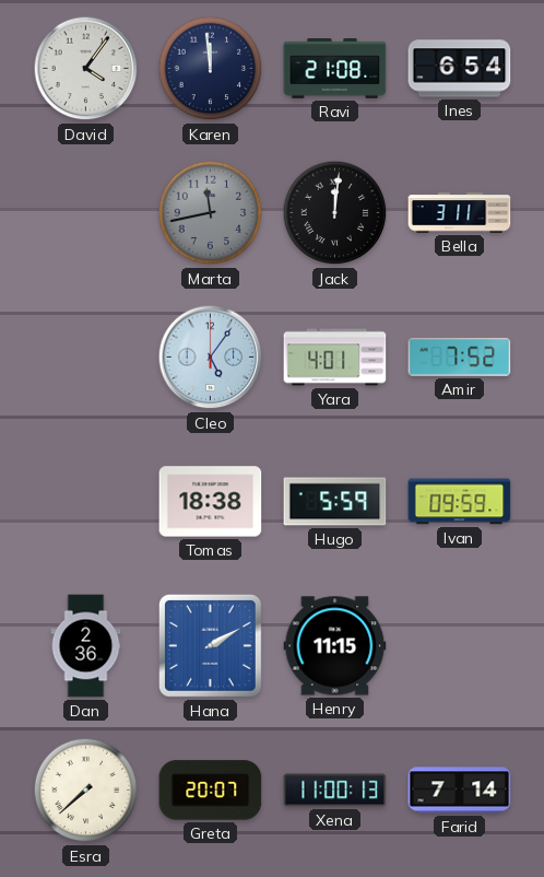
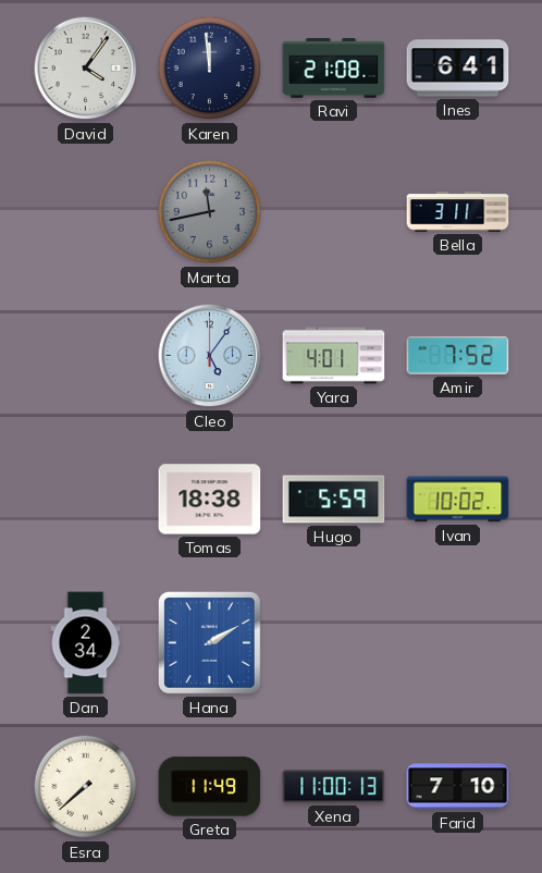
Ines: 6:54 -> 6:41
Jack: 12:01 -> none
Ivan: 09:59 -> 10:02
Dan: 2:36 -> 2:34
Henry: 11:15 -> none
Greta: 20:07 -> 11:49
Farid: 7:14 -> 7:10
